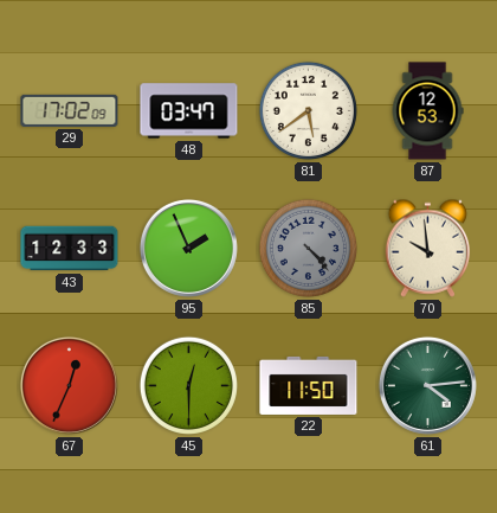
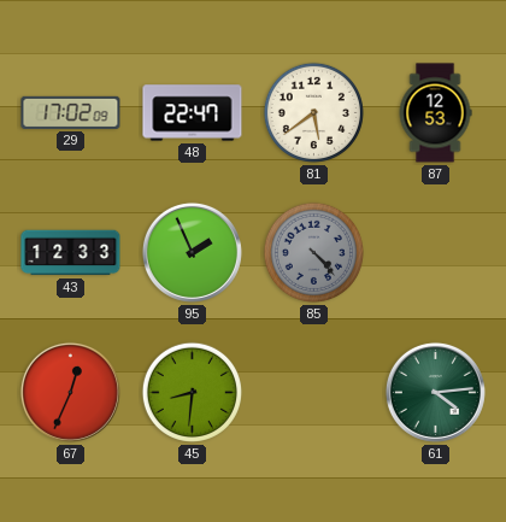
48: 03:47 -> 22:47
70: 9:59 -> none
45: 12:30 -> 8:31
22: 11:50 -> none
